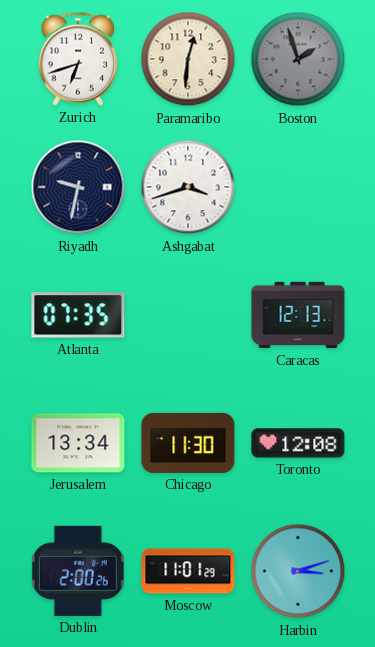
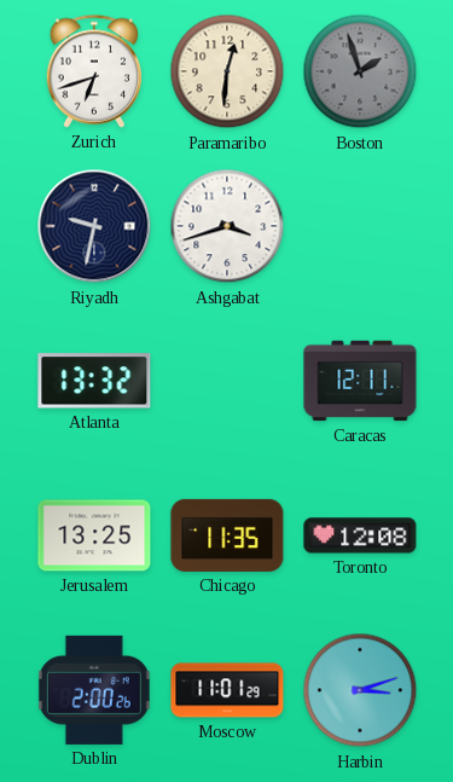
Atlanta: 07:35 -> 13:32
Caracas: 12:13 -> 12:11
Jerusalem: 13:34 -> 13:25
Chicago: 11:30 -> 11:35
